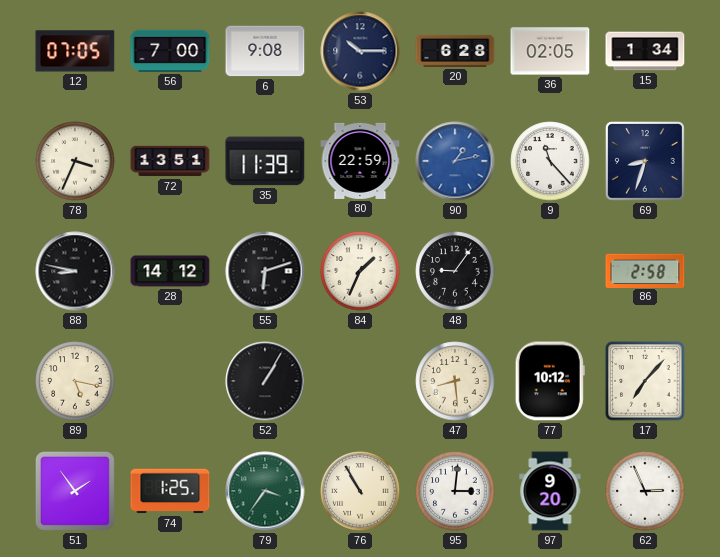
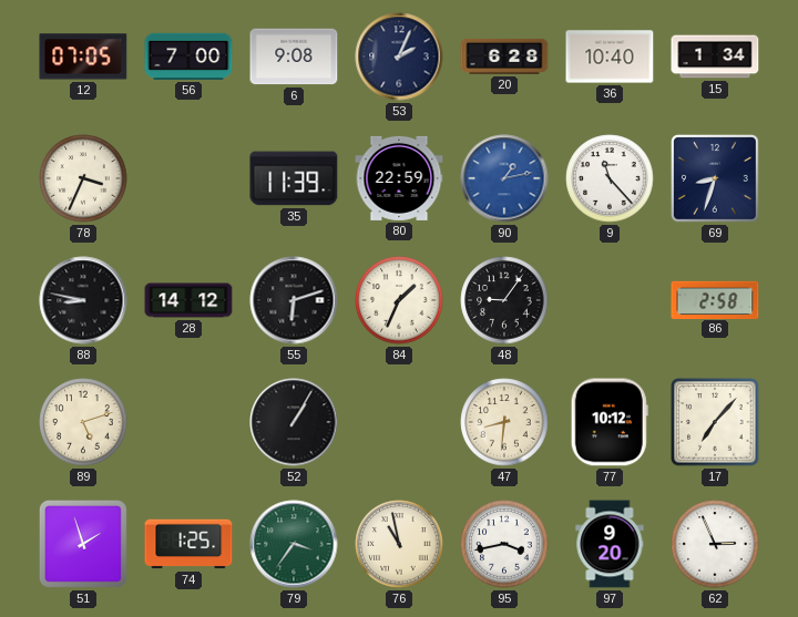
53: 10:15 -> 2:04
36: 02:05 -> 10:40
72: 13:51 -> none
89: 5:17 -> 5:12
47: 8:29 -> 8:31
51: 1:54 -> 1:57
76: 10:55 -> 10:58
95: 3:01 -> 3:43
